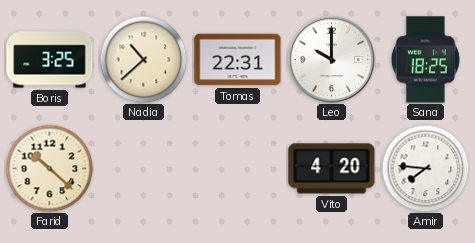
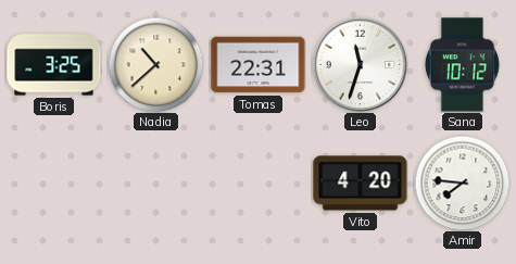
Leo: 10:00 -> 11:33
Sana: 18:25 -> 10:12
Farid: 10:22 -> none
